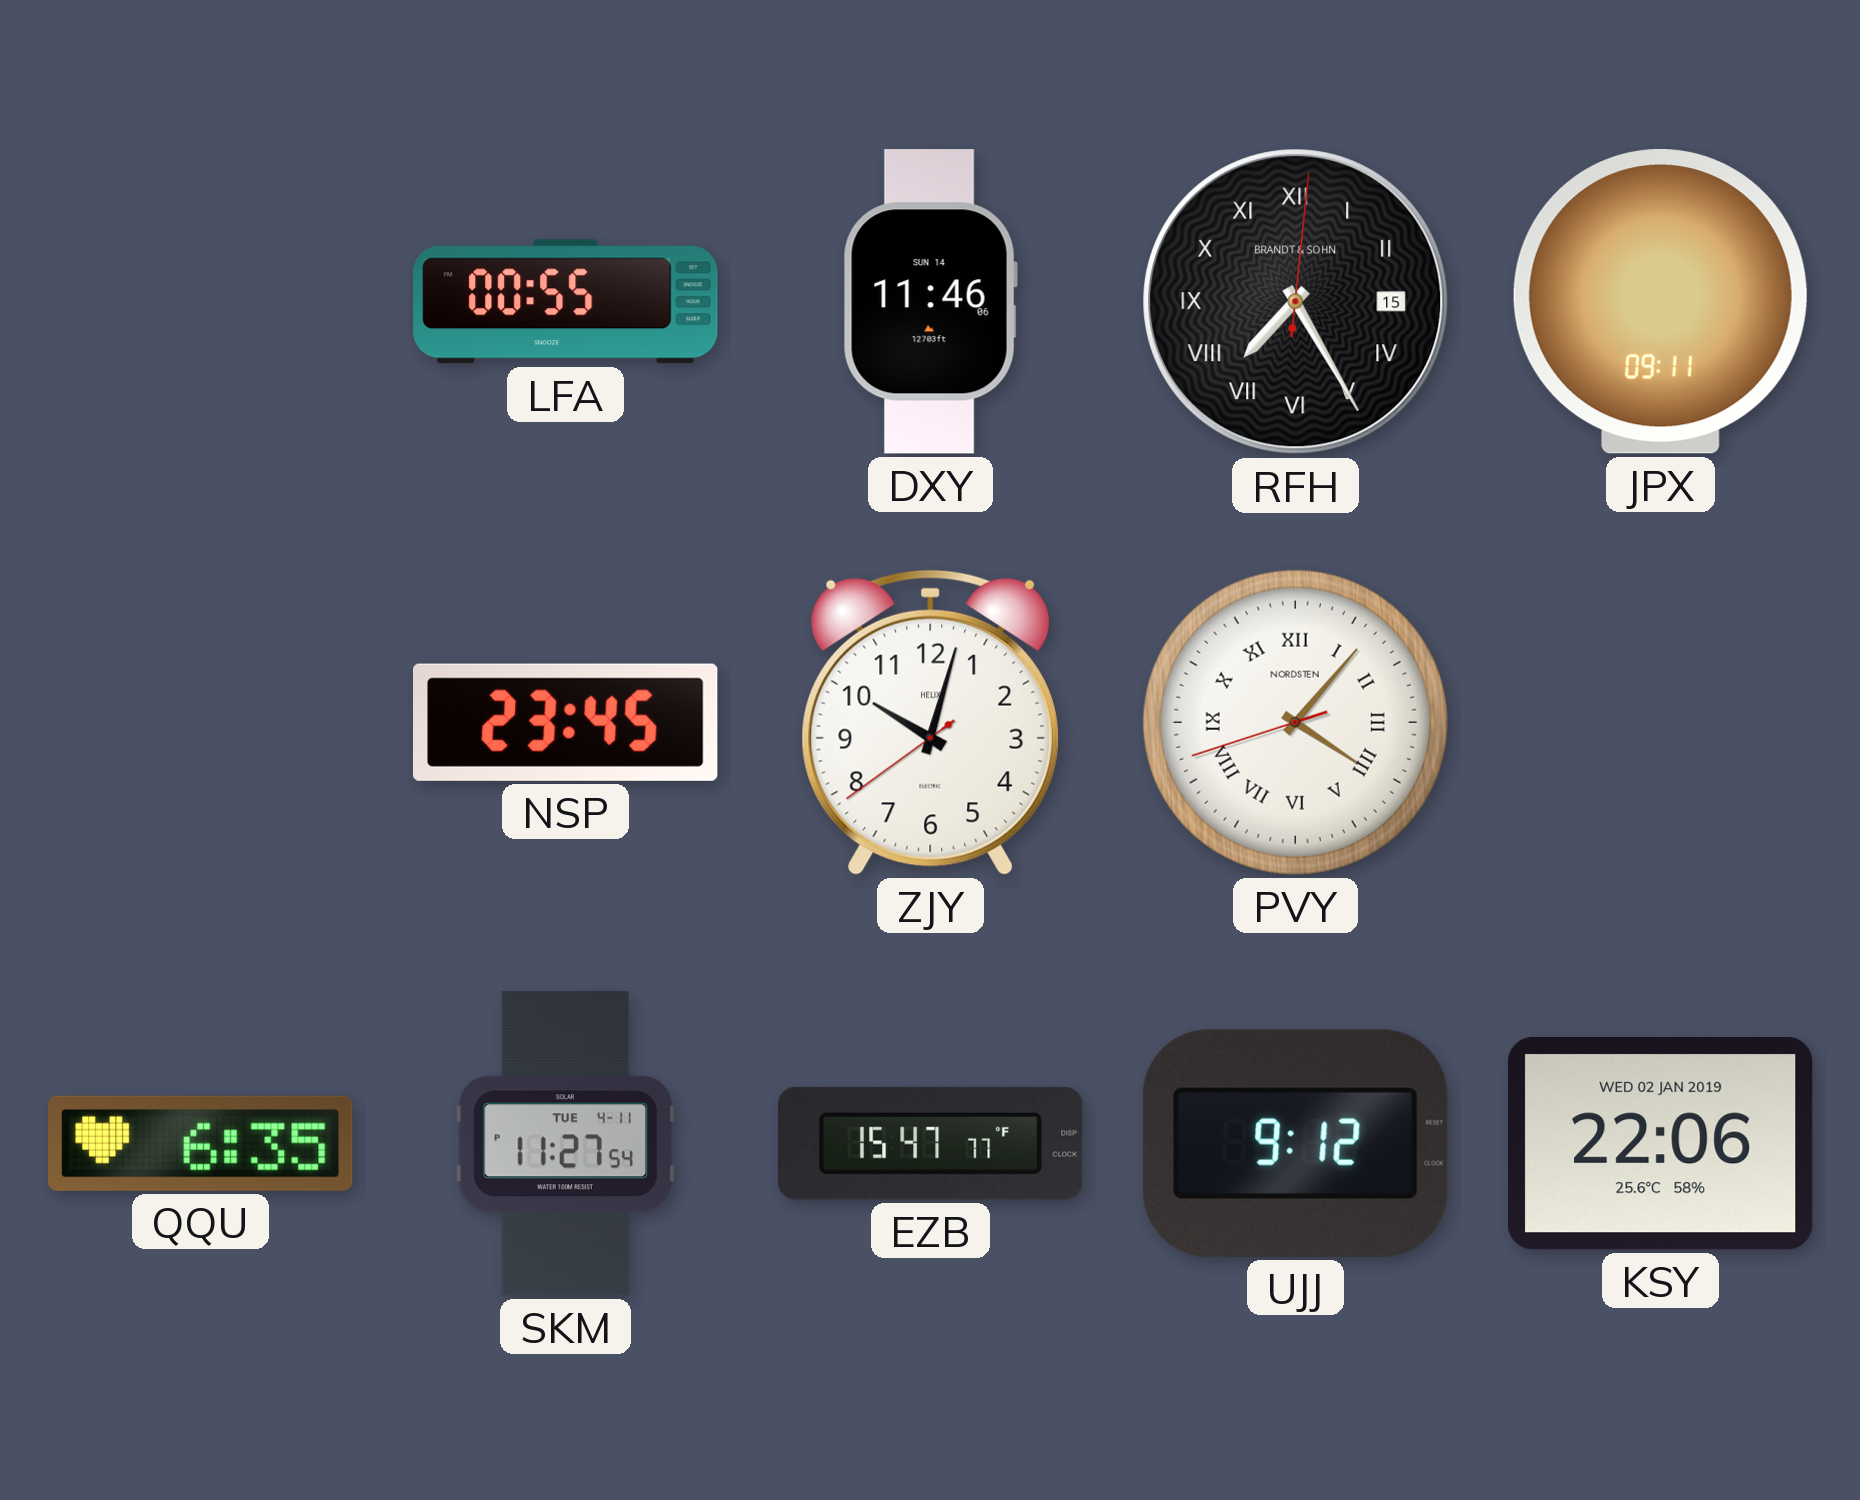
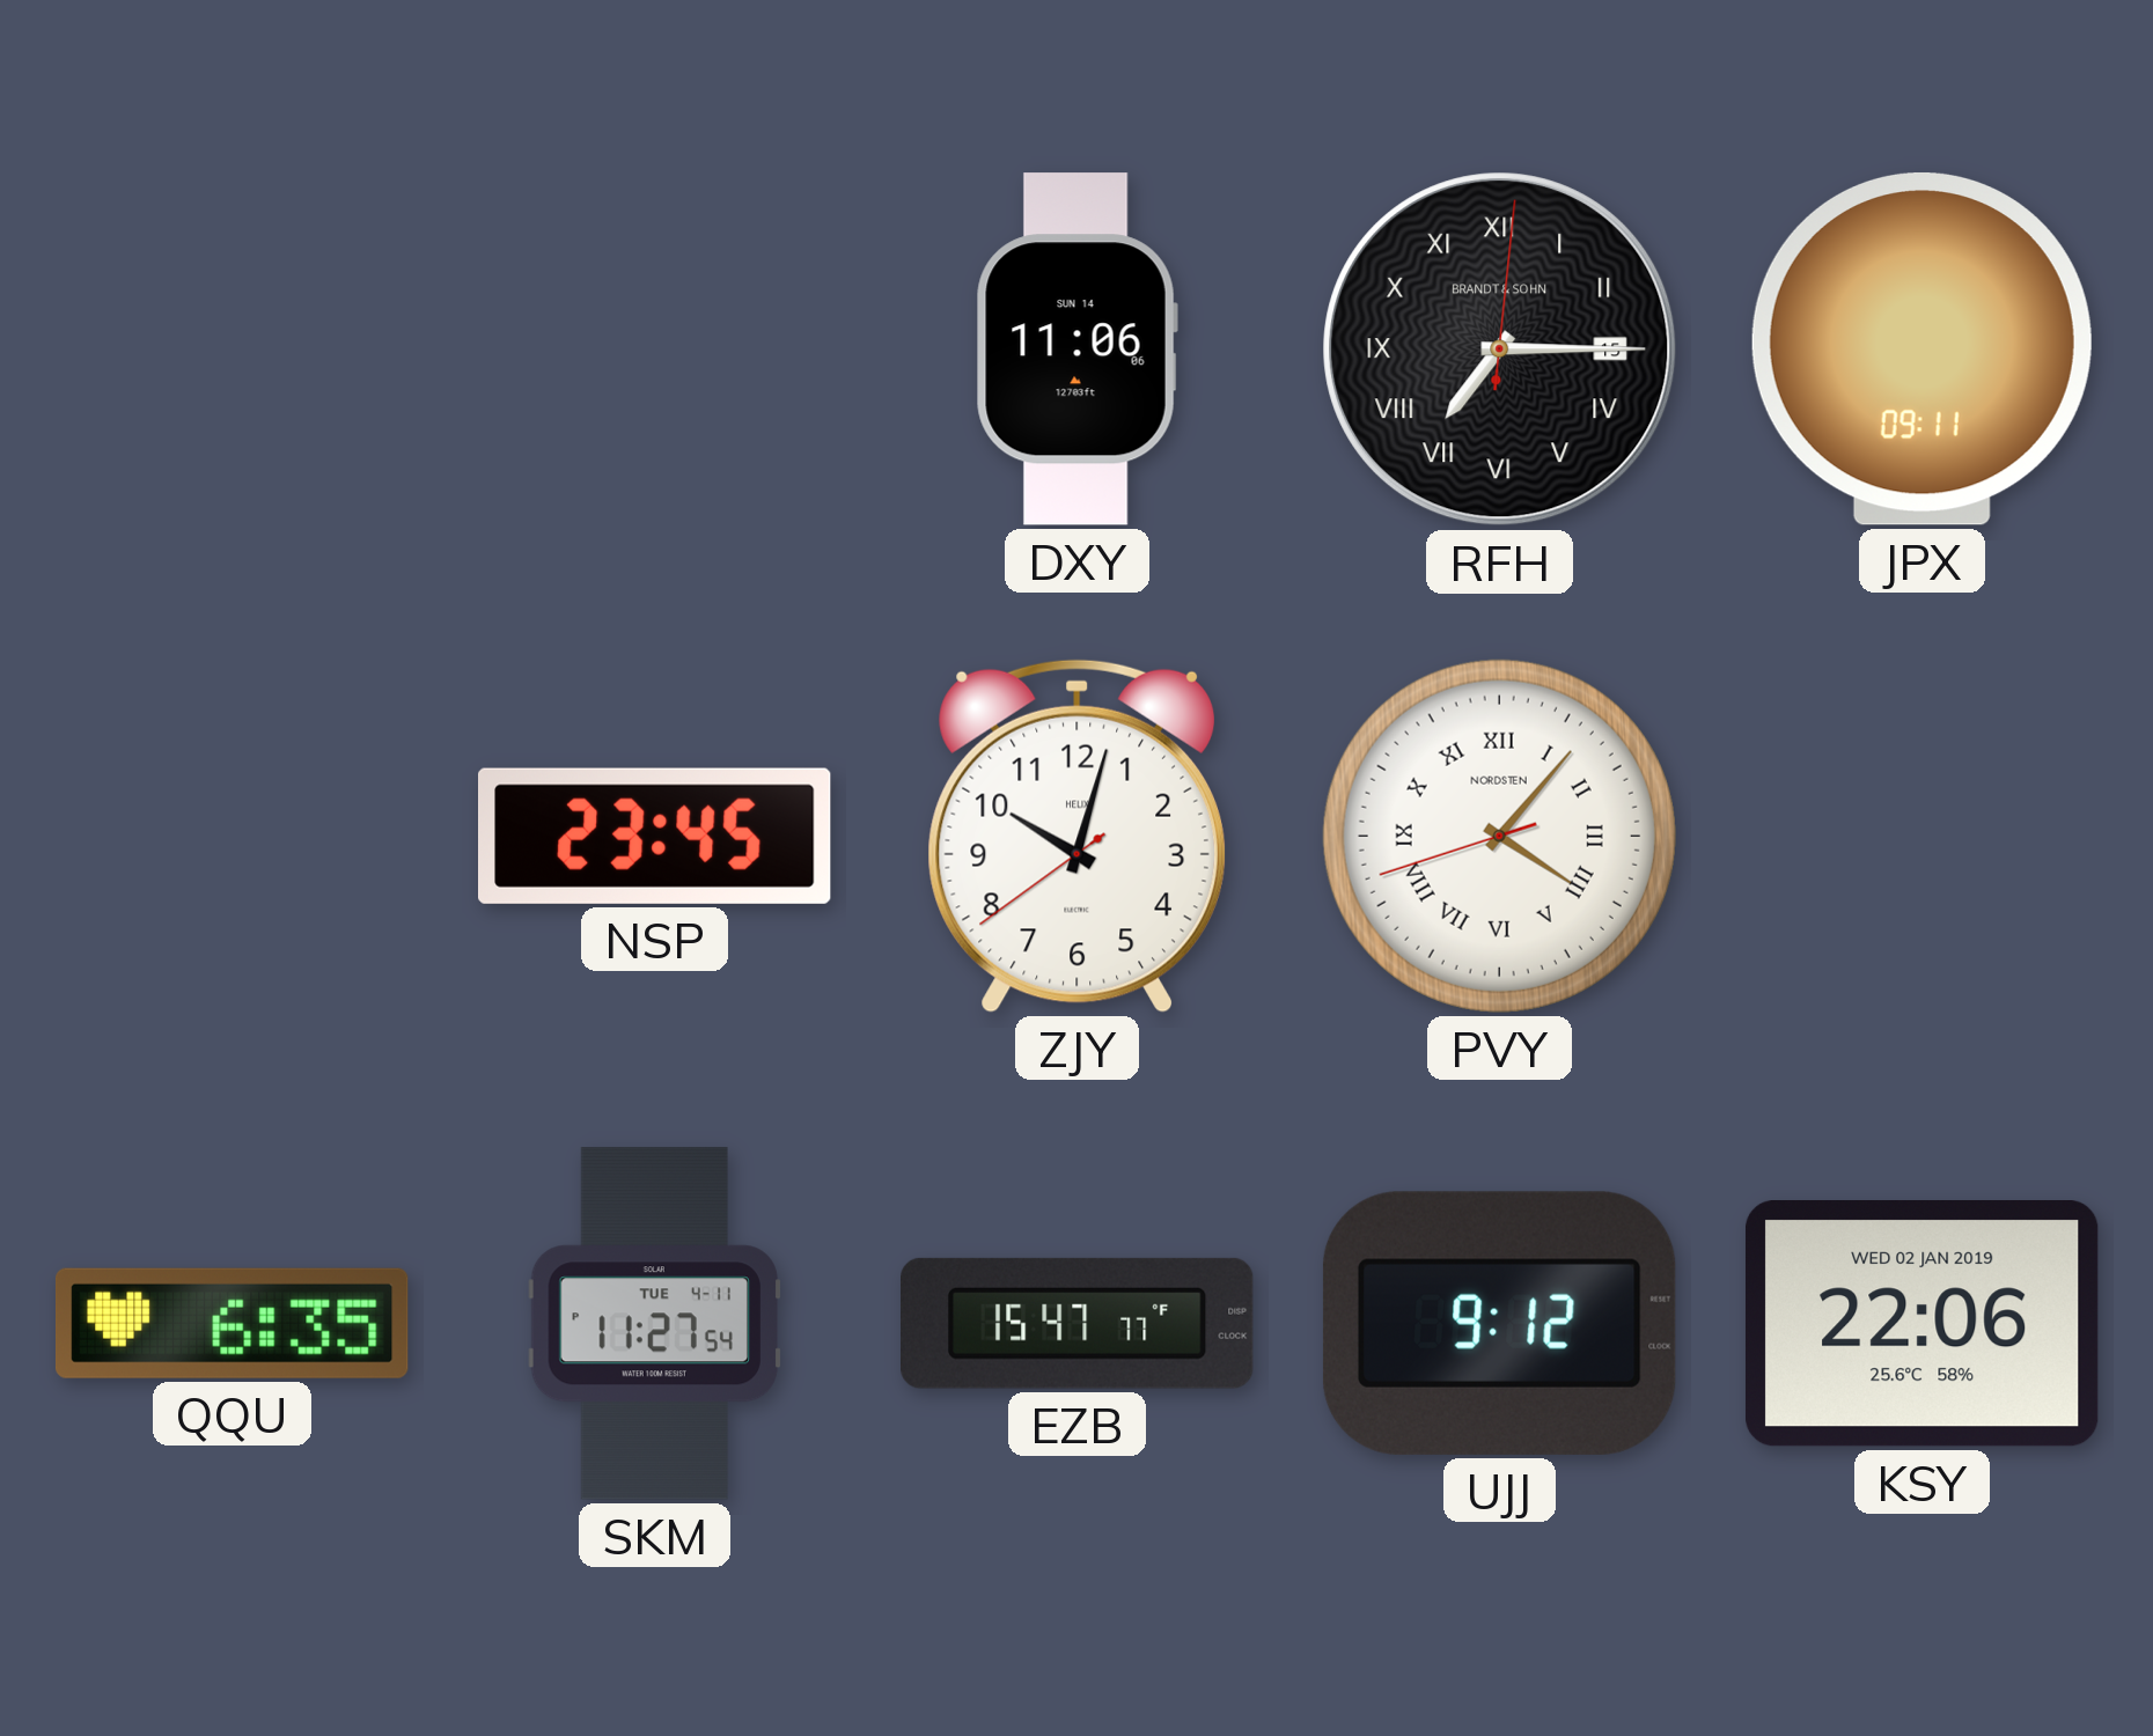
LFA: 00:55 -> none
DXY: 11:46 -> 11:06
RFH: 7:25 -> 7:15
